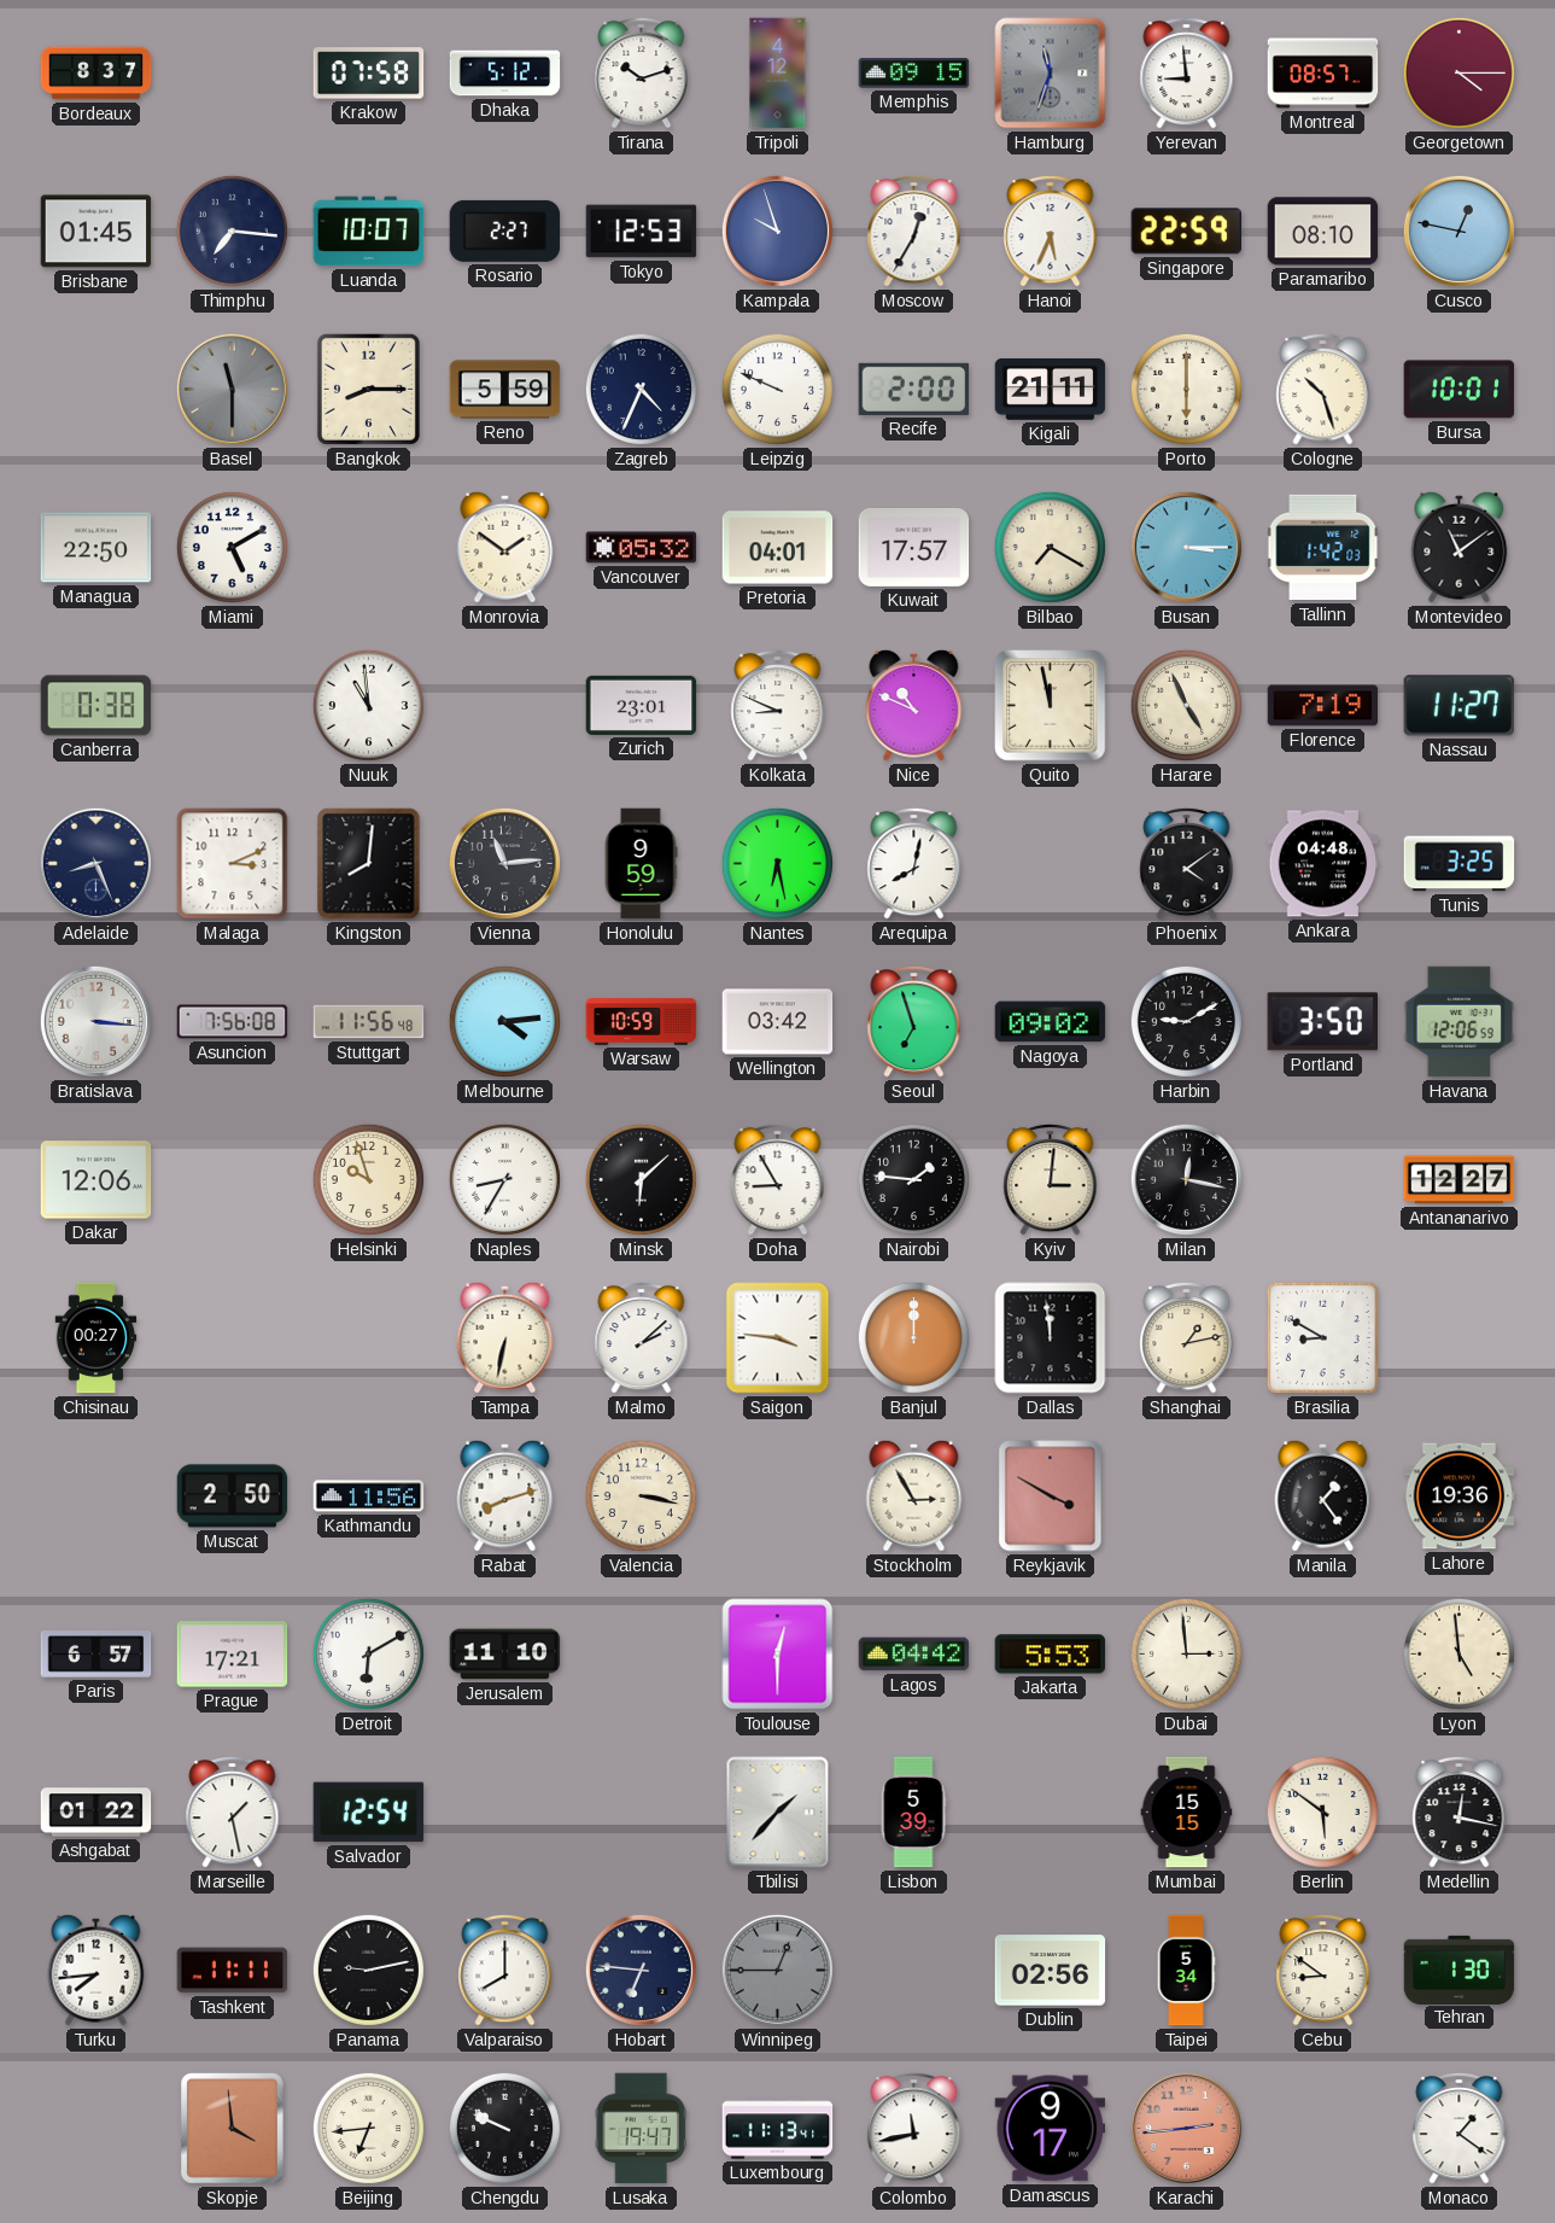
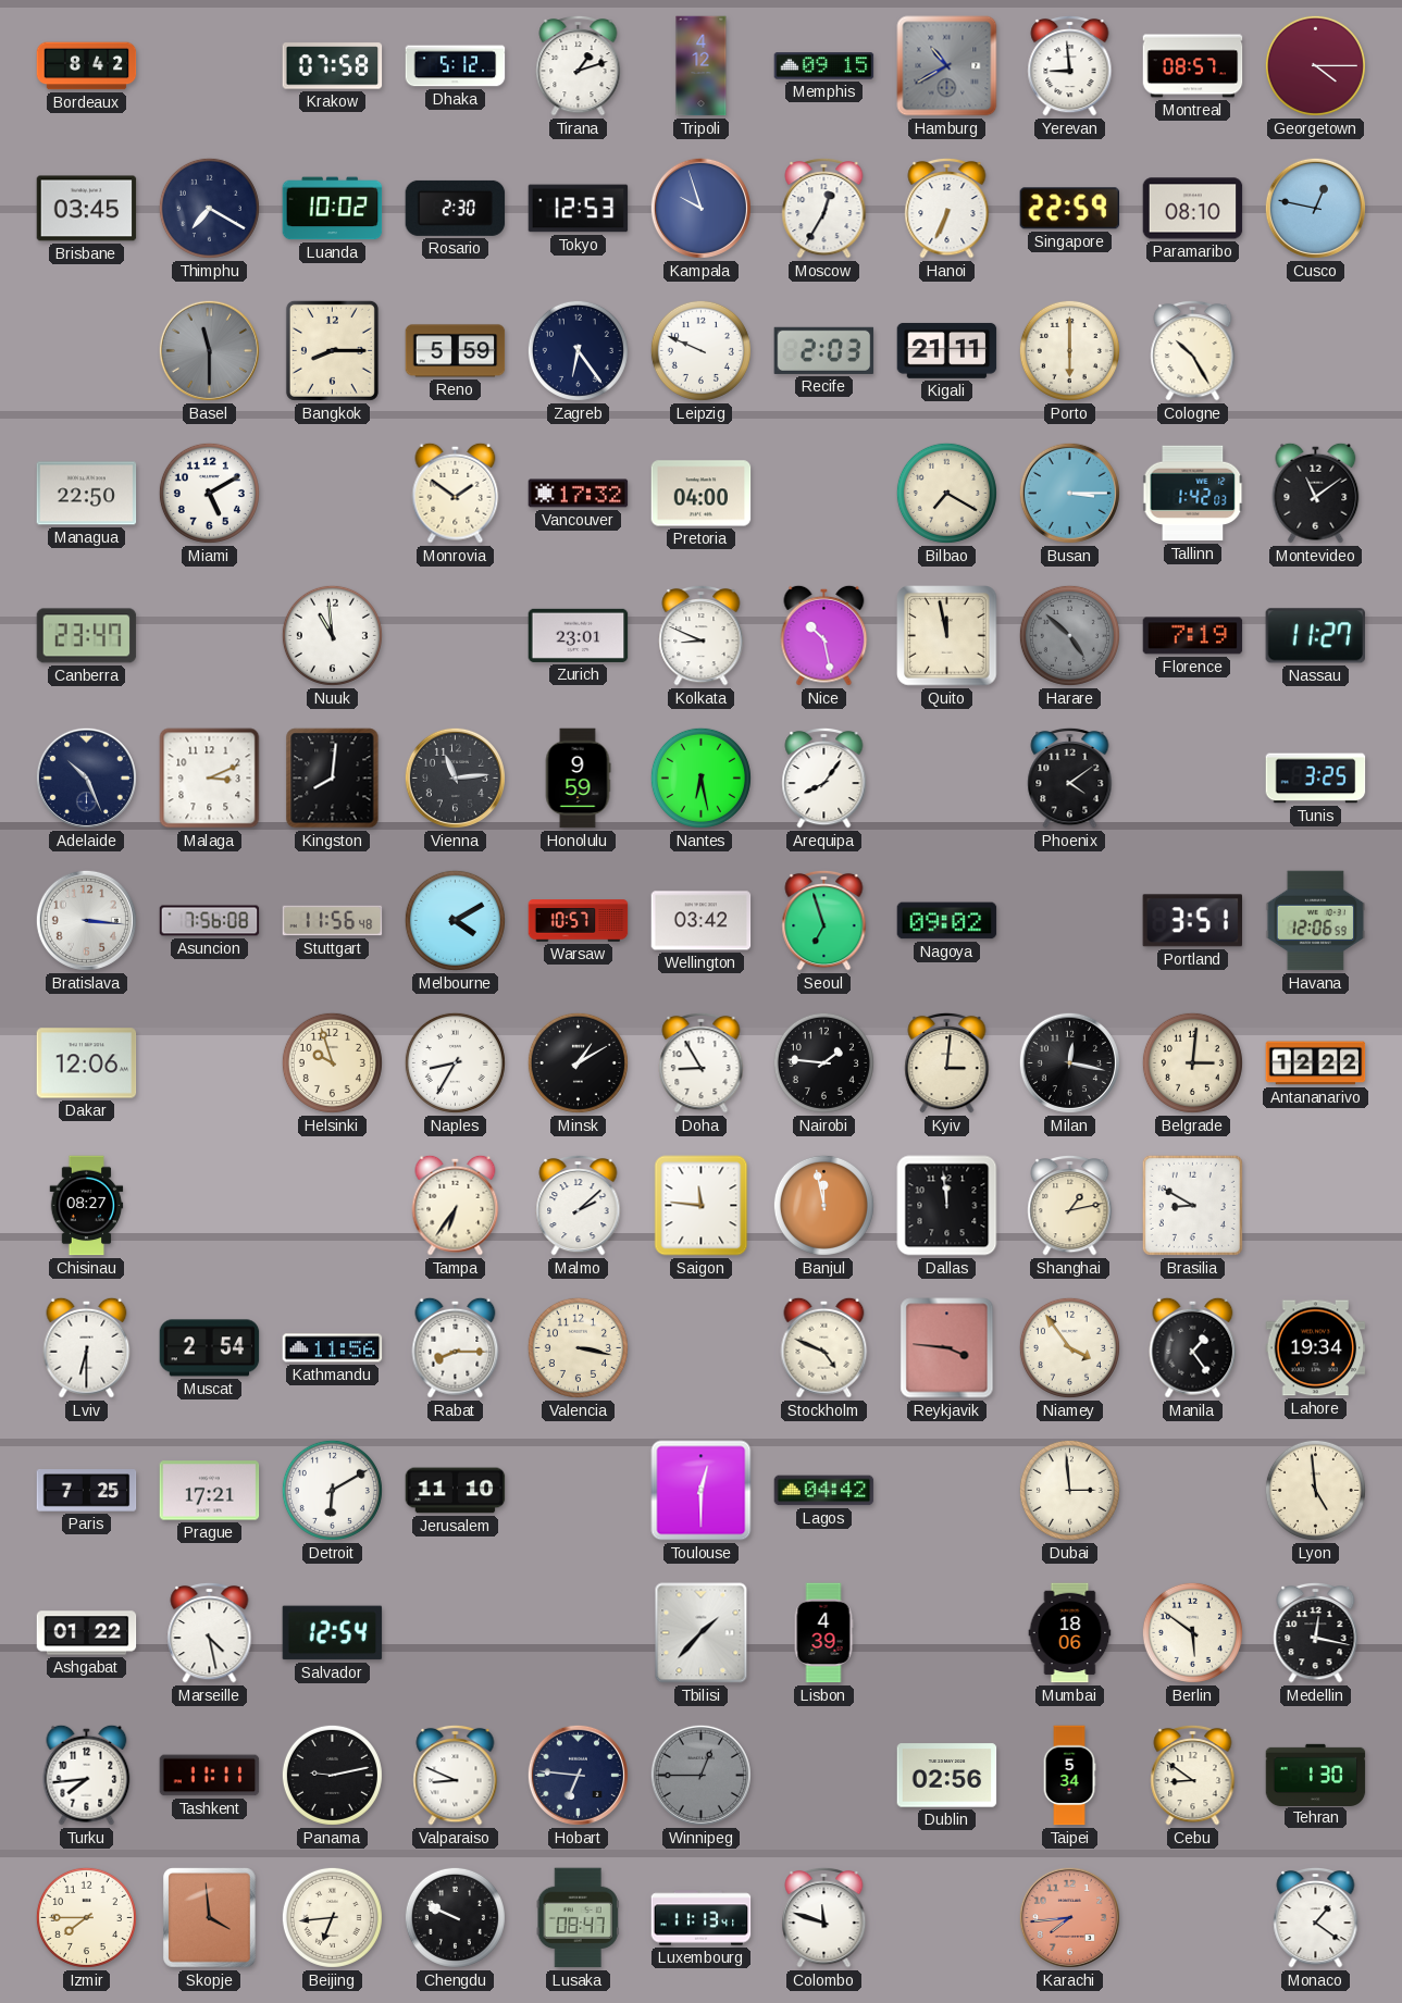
Bordeaux: 8:37 -> 8:42
Tirana: 10:12 -> 1:12
Hamburg: 11:33 -> 10:40
Brisbane: 01:45 -> 03:45
Thimphu: 7:16 -> 7:20
Luanda: 10:07 -> 10:02
Rosario: 2:27 -> 2:30
Hanoi: 5:34 -> 6:34
Zagreb: 4:34 -> 6:24
Recife: 2:00 -> 2:03
Cologne: 10:27 -> 10:25
Bursa: 10:01 -> none
Vancouver: 05:32 -> 17:32
Pretoria: 04:01 -> 04:00
Kuwait: 17:57 -> none
Canberra: 0:38 -> 23:47
Nice: 10:49 -> 10:28
Harare: 4:56 -> 4:52
Harare dial: cream -> grey
Adelaide: 8:26 -> 10:26
Arequipa: 8:02 -> 8:06
Ankara: 04:48 -> none
Melbourne: 4:14 -> 4:10
Warsaw: 10:59 -> 10:57
Harbin: 9:10 -> none
Portland: 3:50 -> 3:51
Minsk: 6:08 -> 1:10
Belgrade: none -> 3:01
Antananarivo: 12:27 -> 12:22
Chisinau: 00:27 -> 08:27
Tampa: 6:32 -> 6:36
Saigon: 3:46 -> 11:46
Banjul: 12:00 -> 11:58
Lviv: none -> 6:30
Muscat: 2:50 -> 2:54
Rabat: 8:12 -> 8:15
Stockholm: 2:55 -> 4:49
Reykjavik: 3:50 -> 3:46
Niamey: none -> 3:54
Lahore: 19:36 -> 19:34
Paris: 6:57 -> 7:25
Jakarta: 5:53 -> none
Marseille: 1:28 -> 4:28
Lisbon: 5:39 -> 4:39
Mumbai: 15:15 -> 18:06
Valparaiso: 8:00 -> 8:49
Izmir: none -> 7:45
Lusaka: 19:47 -> 08:47
Colombo: 11:43 -> 11:48
Damascus: 9:17 -> none
Karachi: 2:44 -> 7:44
